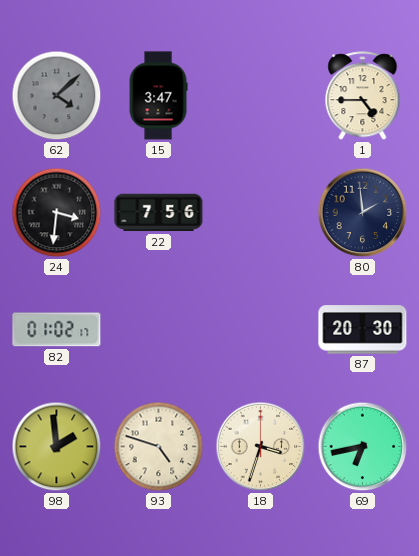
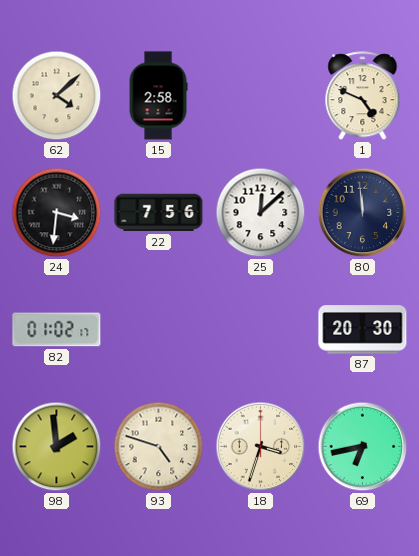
62 dial: grey -> cream
15: 3:47 -> 2:58
1: 4:45 -> 4:49
25: none -> 12:08
80: 1:59 -> 11:59
